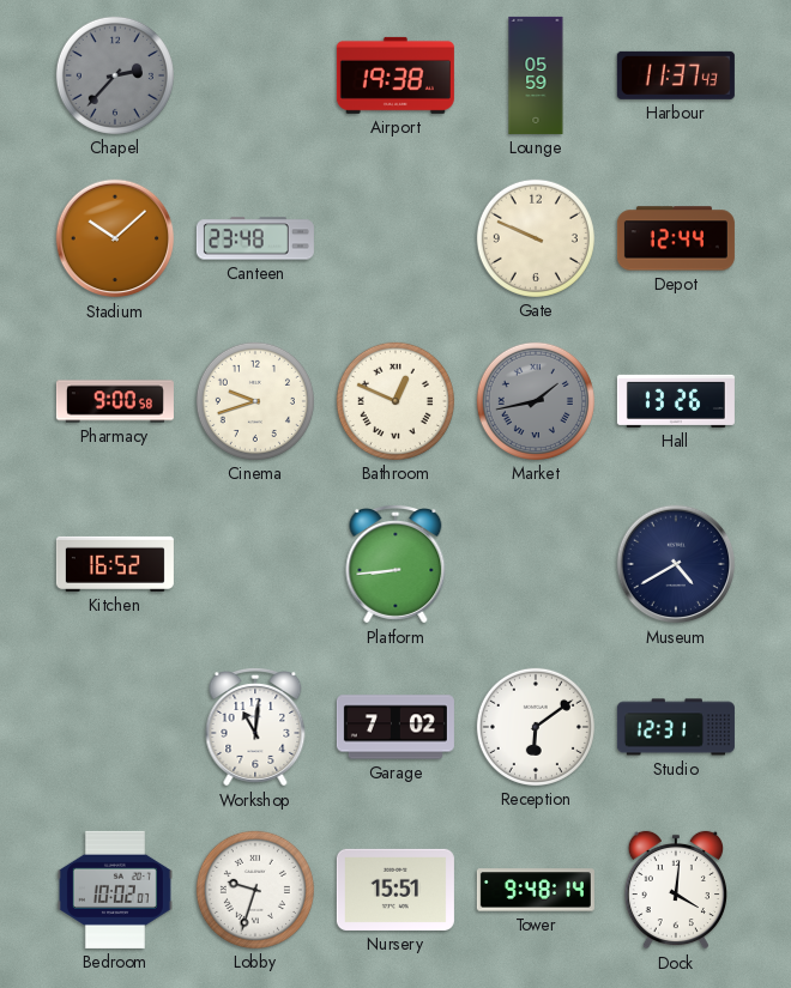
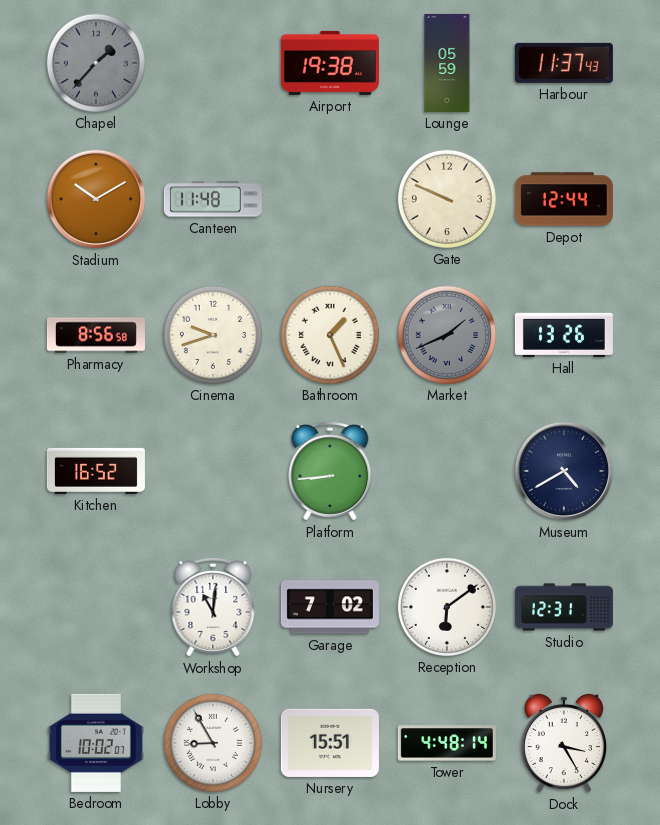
Chapel: 2:37 -> 1:37
Stadium: 10:08 -> 10:10
Canteen: 23:48 -> 11:48
Pharmacy: 9:00 -> 8:56
Bathroom: 12:49 -> 1:26
Market: 1:43 -> 1:41
Lobby: 9:33 -> 8:55
Tower: 9:48 -> 4:48
Dock: 4:01 -> 3:25
